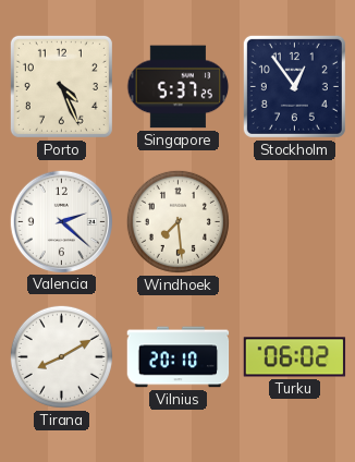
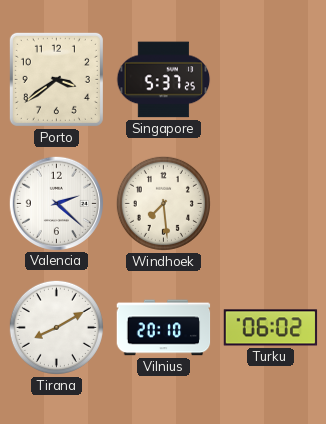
Porto: 4:26 -> 3:39
Stockholm: 12:54 -> none
